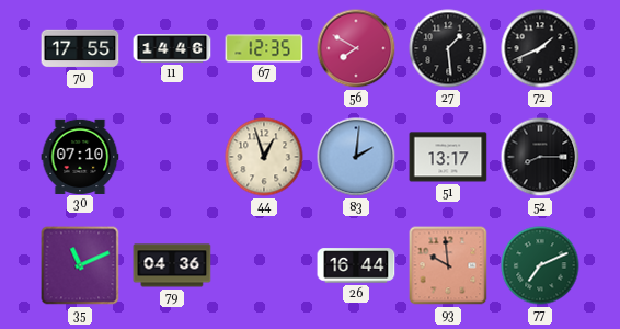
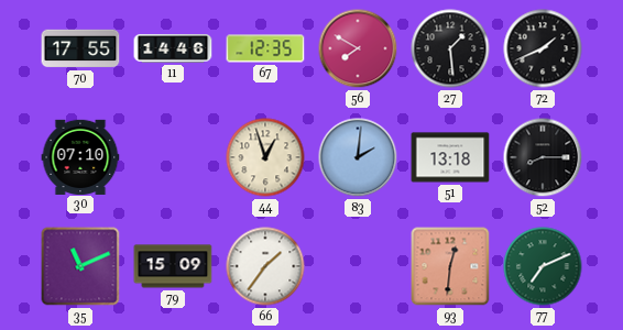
51: 13:17 -> 13:18
79: 04:36 -> 15:09
66: none -> 1:36
26: 16:44 -> none
93: 9:59 -> 12:31
